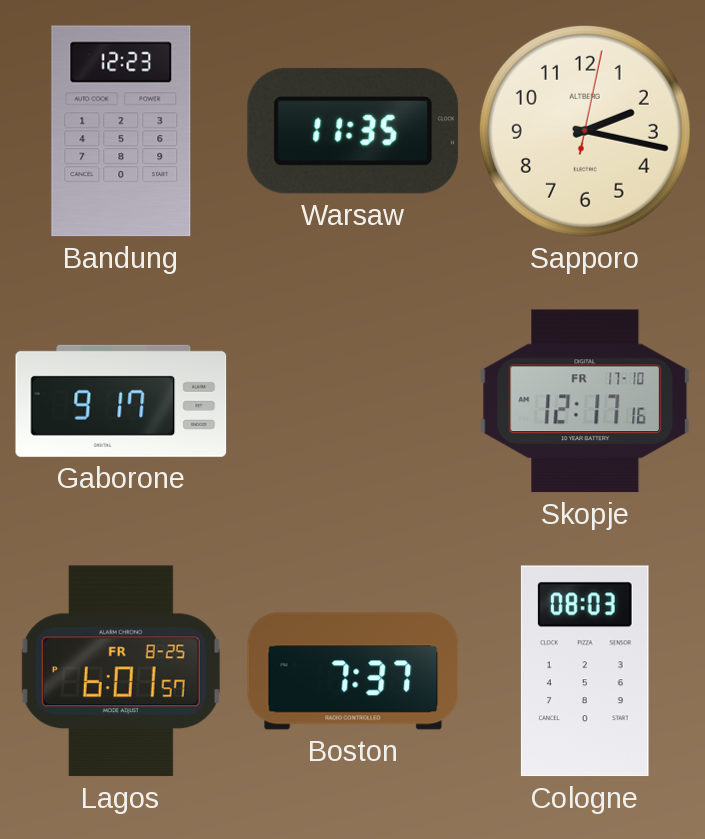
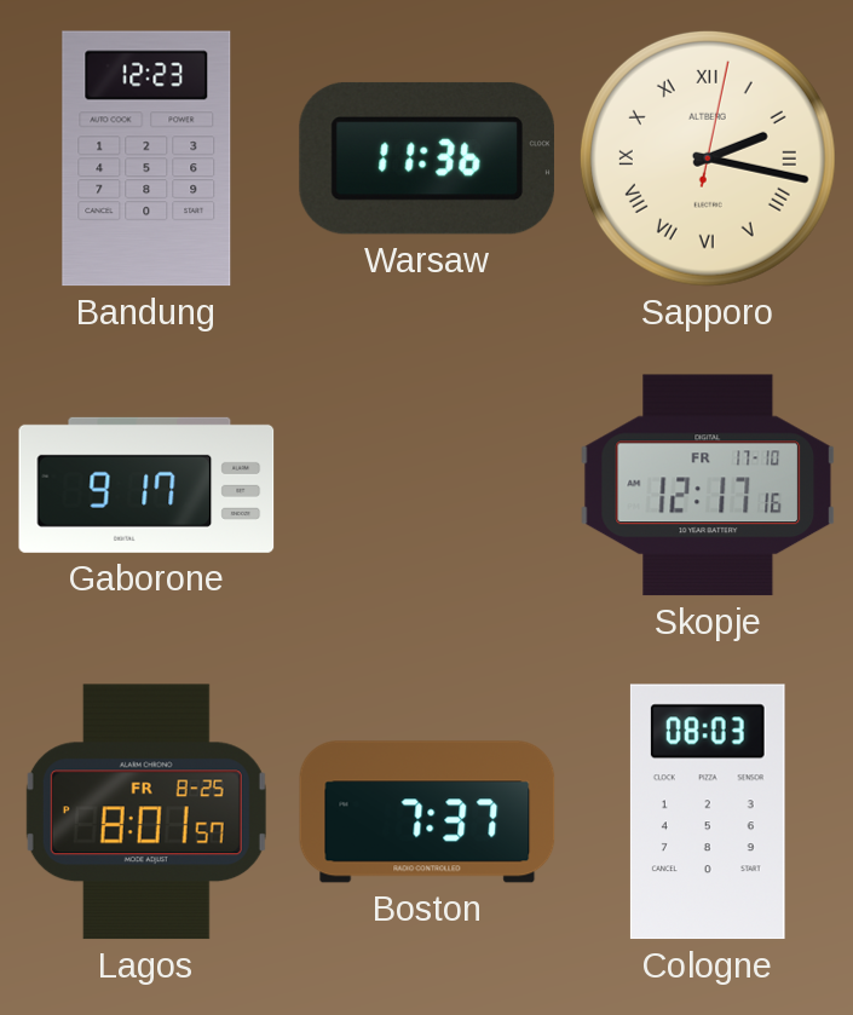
Warsaw: 11:35 -> 11:36
Sapporo numerals: Arabic -> Roman
Lagos: 6:01 -> 8:01
